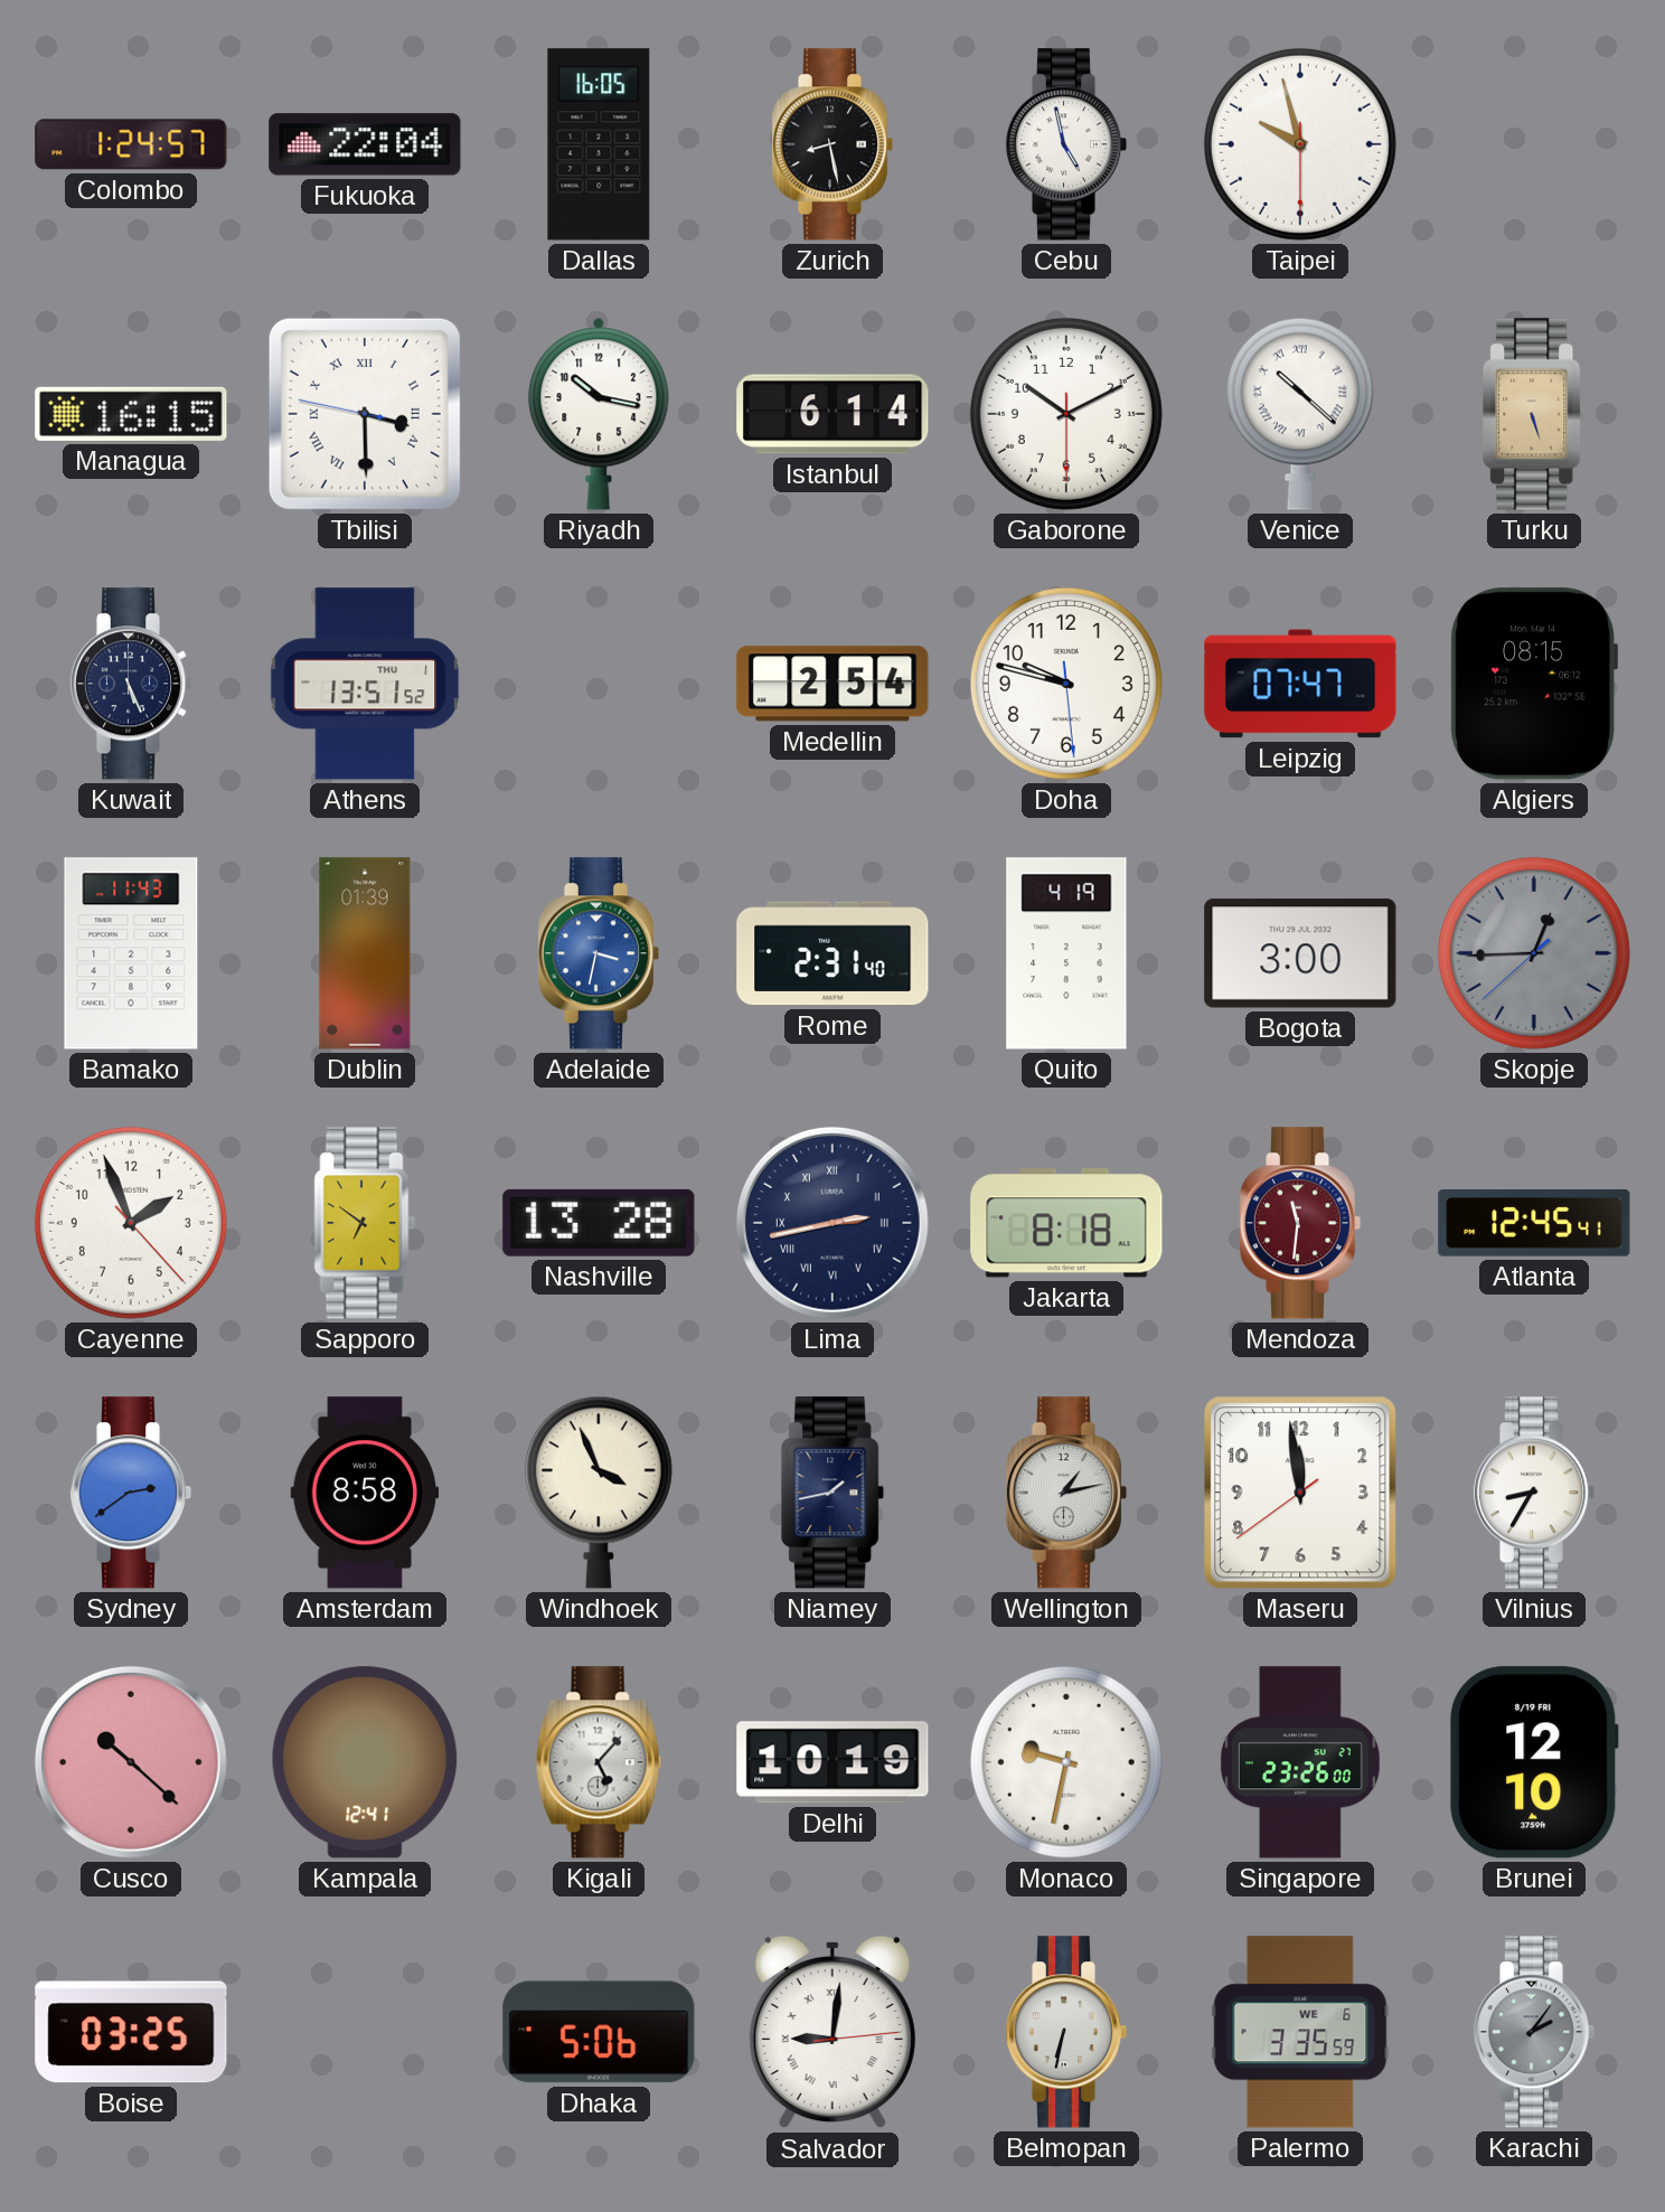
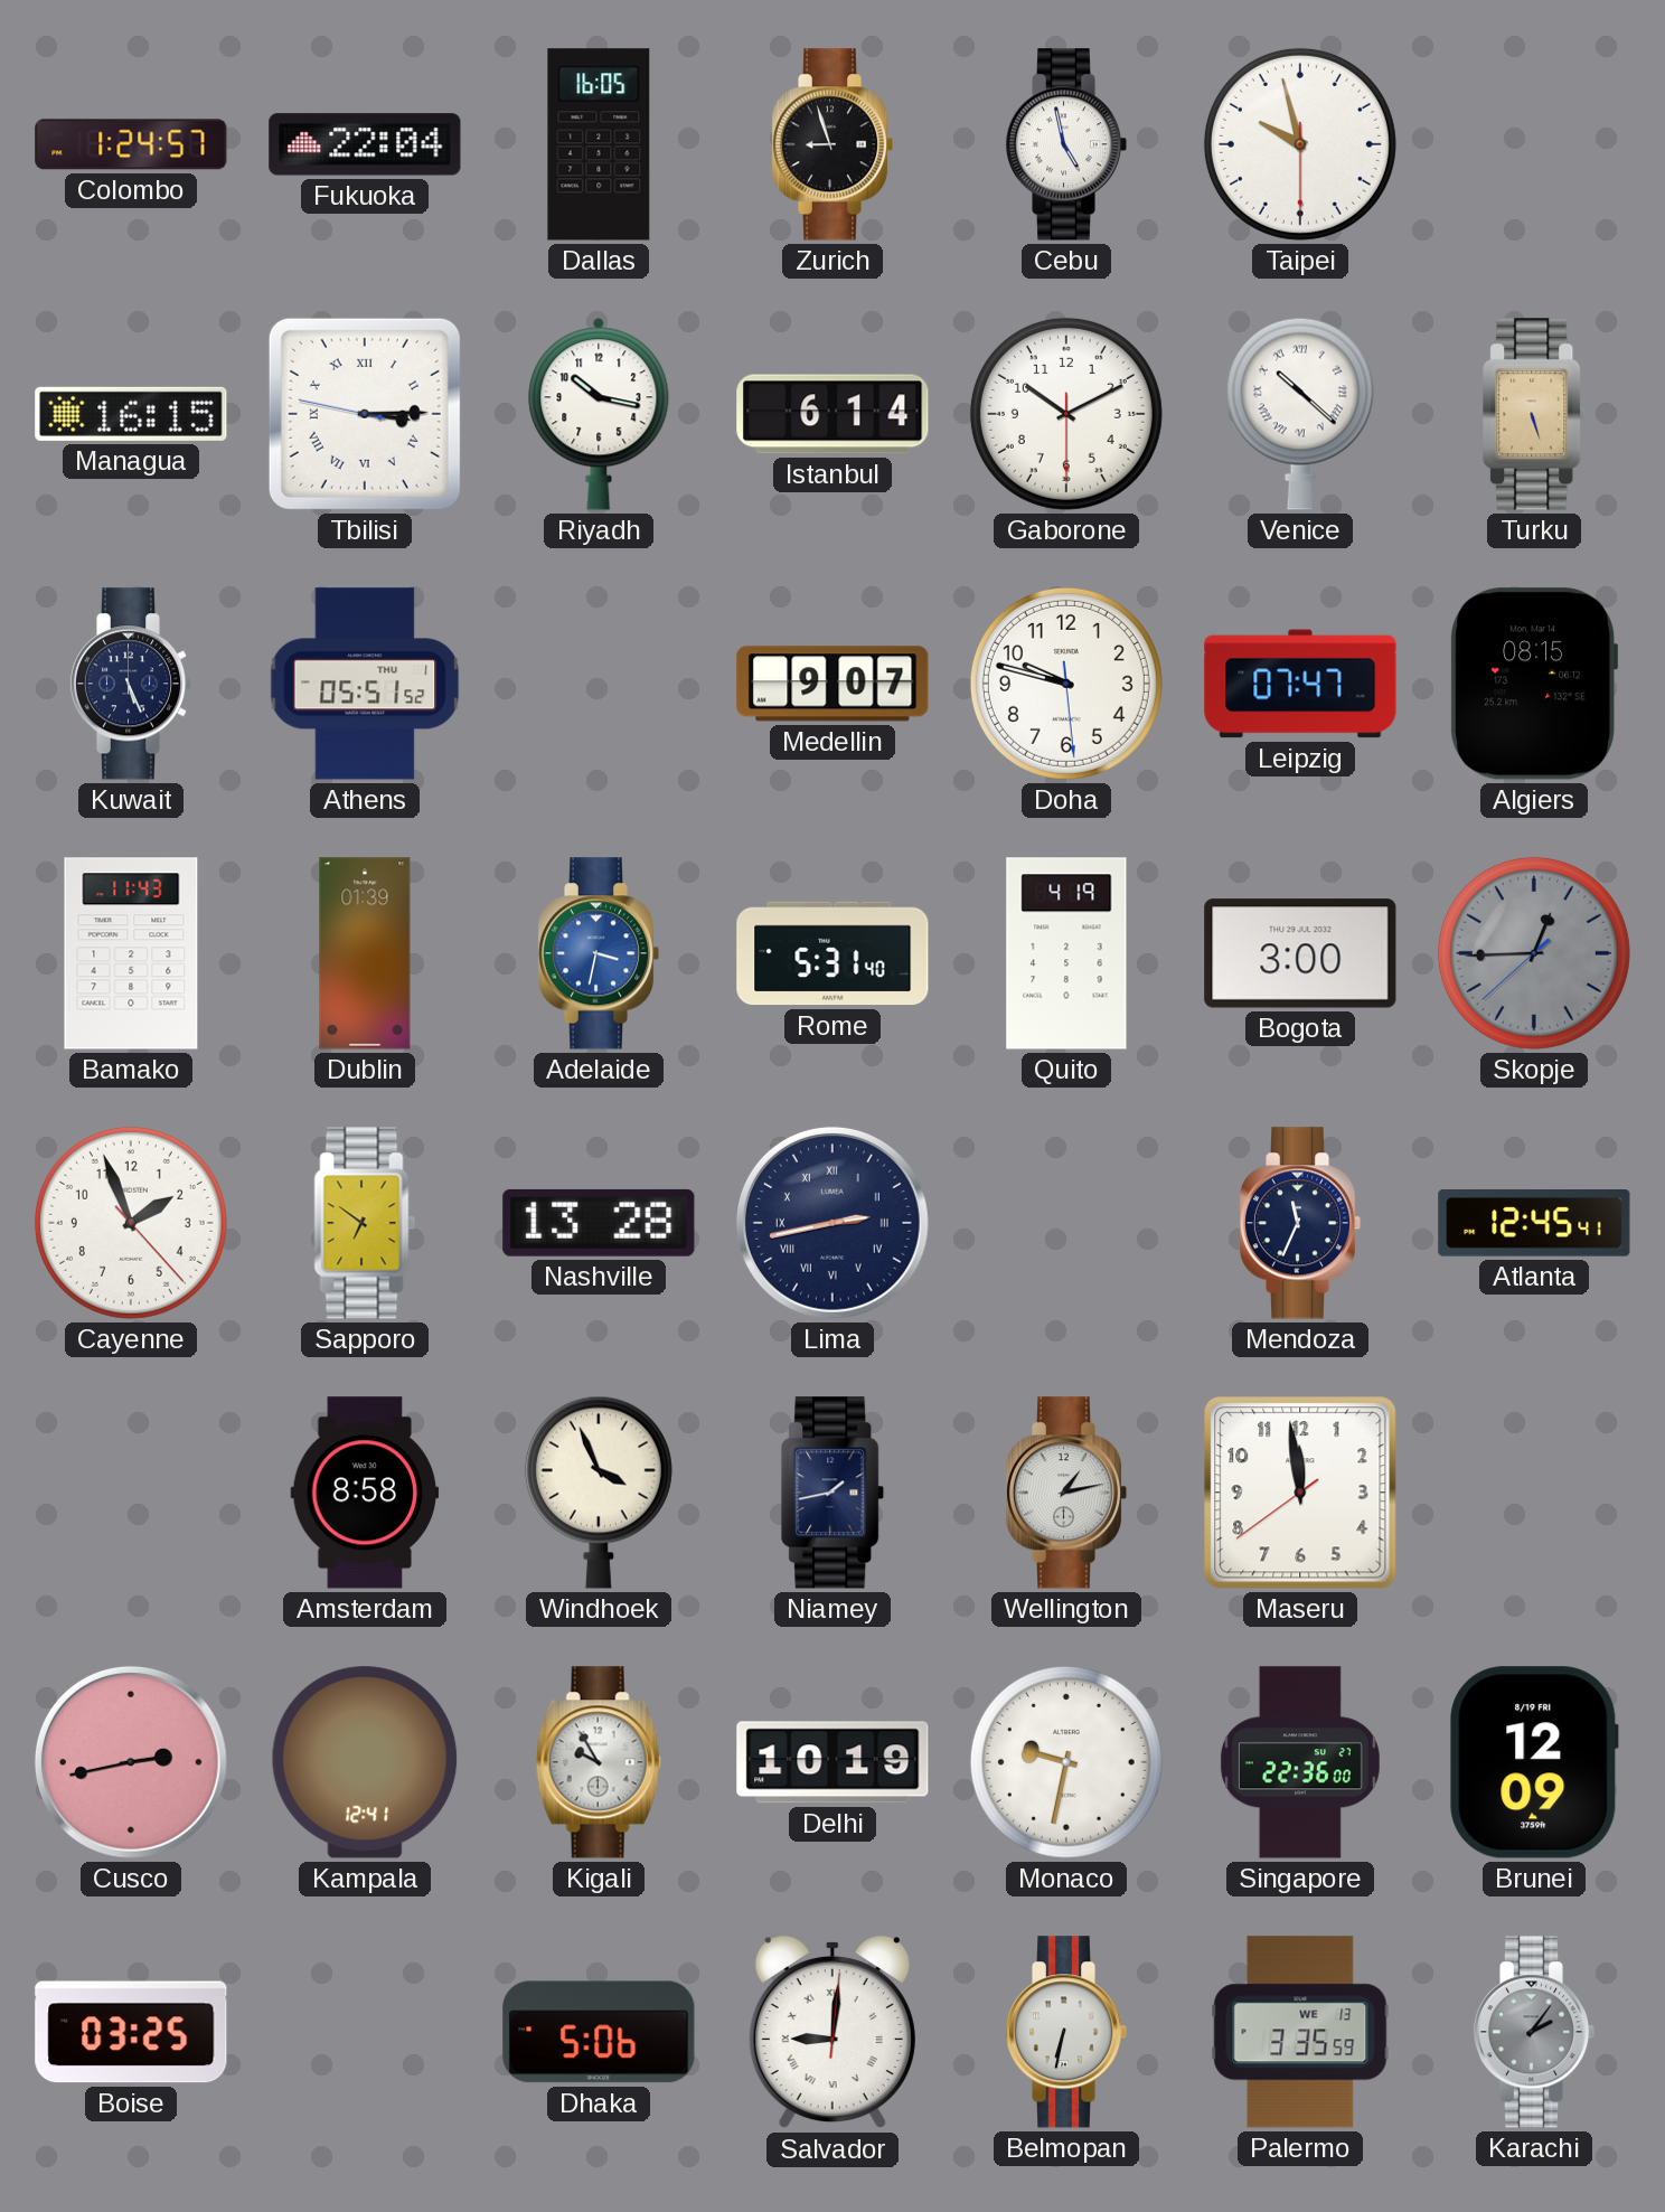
Zurich: 8:28 -> 8:57
Tbilisi: 3:29 -> 3:14
Athens: 13:51 -> 05:51
Medellin: 2:54 -> 9:07
Rome: 2:31 -> 5:31
Jakarta: 8:18 -> none
Mendoza: 11:31 -> 11:34
Mendoza dial: burgundy -> navy
Sydney: 2:39 -> none
Vilnius: 8:35 -> none
Cusco: 10:22 -> 2:43
Kigali: 5:07 -> 9:55
Singapore: 23:26 -> 22:36
Brunei: 12:10 -> 12:09
Salvador: 9:01:14 -> 9:01:01
Palermo date: WE 6 -> WE 13
